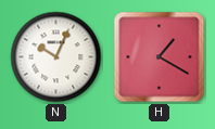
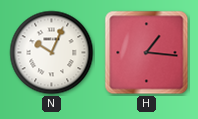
H: 1:20 -> 1:16
